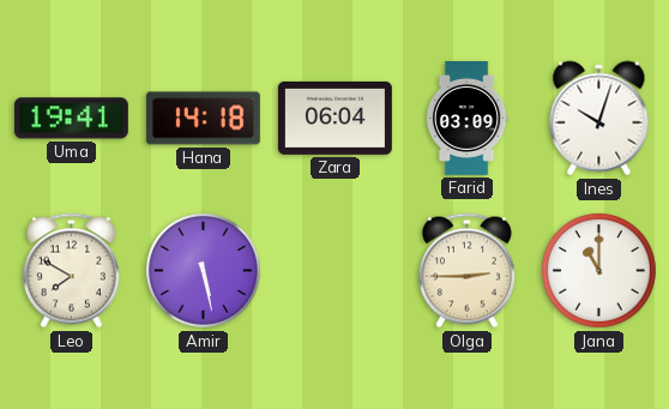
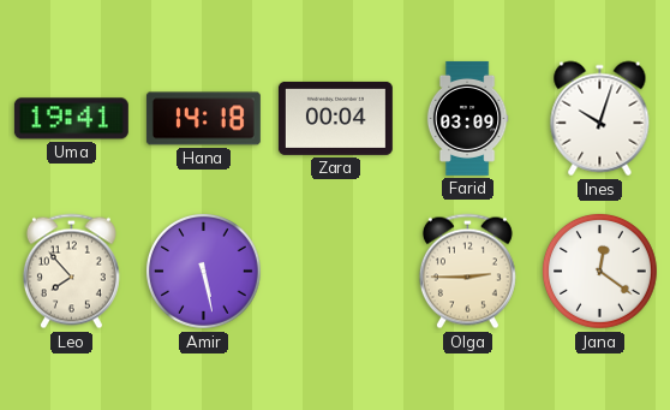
Zara: 06:04 -> 00:04
Leo: 7:50 -> 7:53
Jana: 11:00 -> 12:21
